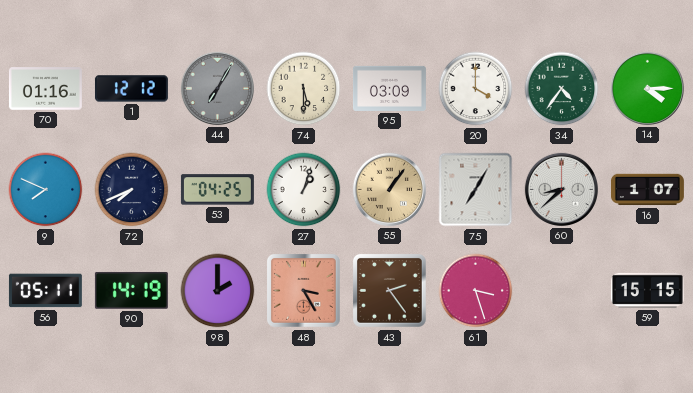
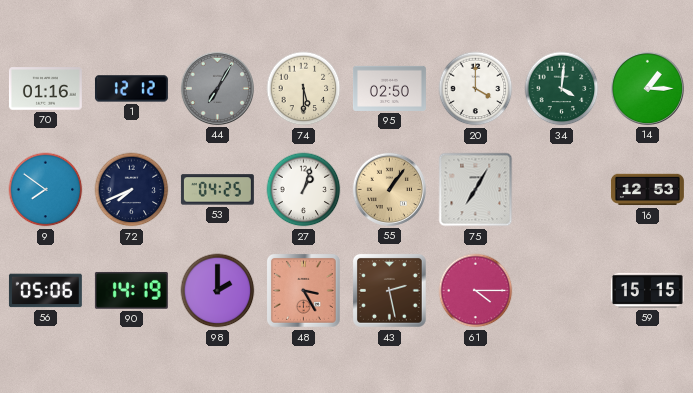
95: 03:09 -> 02:50
34: 4:36 -> 4:01
14: 4:15 -> 1:15
9: 7:49 -> 7:51
60: 8:38 -> none
16: 1:07 -> 12:53
56: 05:11 -> 05:06
43: 2:24 -> 2:28
61: 3:27 -> 4:15
